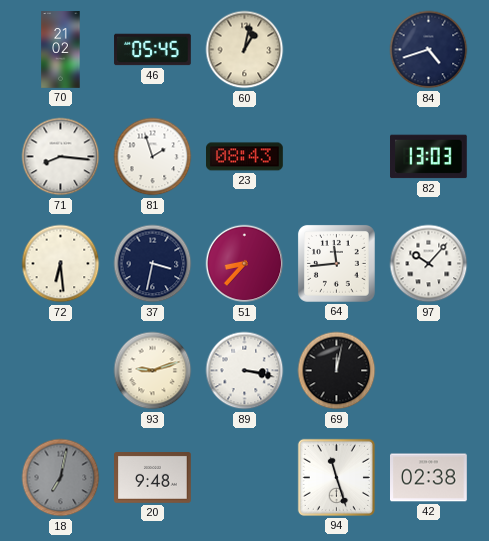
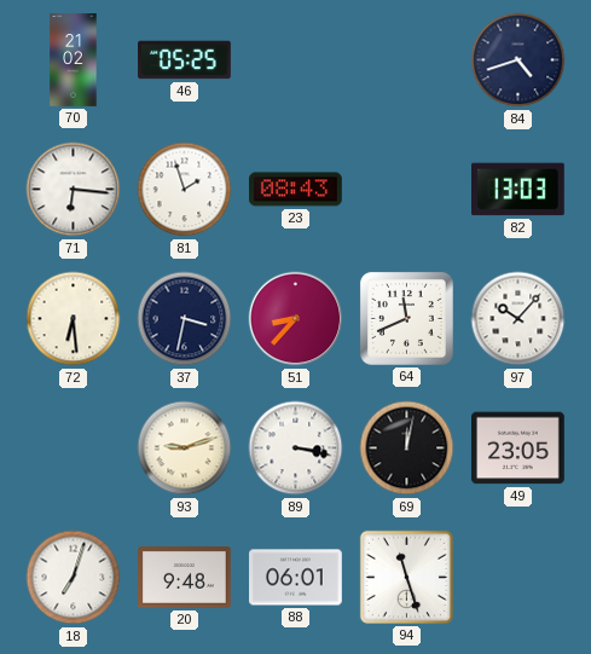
46: 05:45 -> 05:25
60: 1:02 -> none
71: 8:16 -> 6:16
64: 11:44 -> 11:41
49: none -> 23:05
18: 7:02 -> 7:03
18 dial: grey -> white
88: none -> 06:01
42: 02:38 -> none
